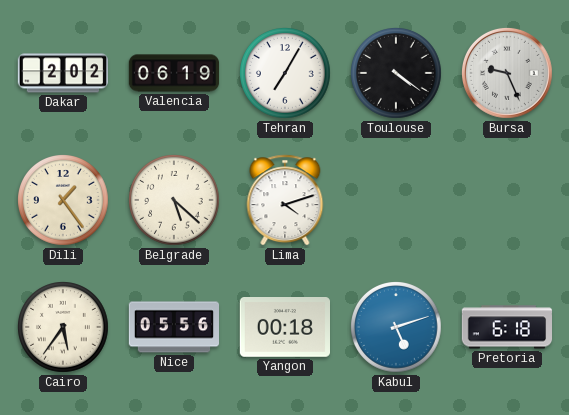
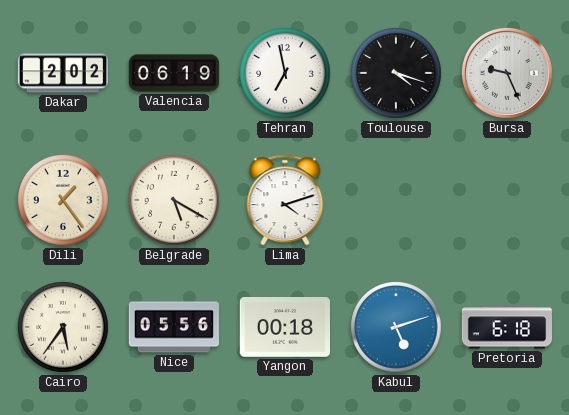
Tehran: 7:05 -> 6:58
Toulouse: 4:21 -> 4:18
Belgrade: 5:22 -> 5:20
